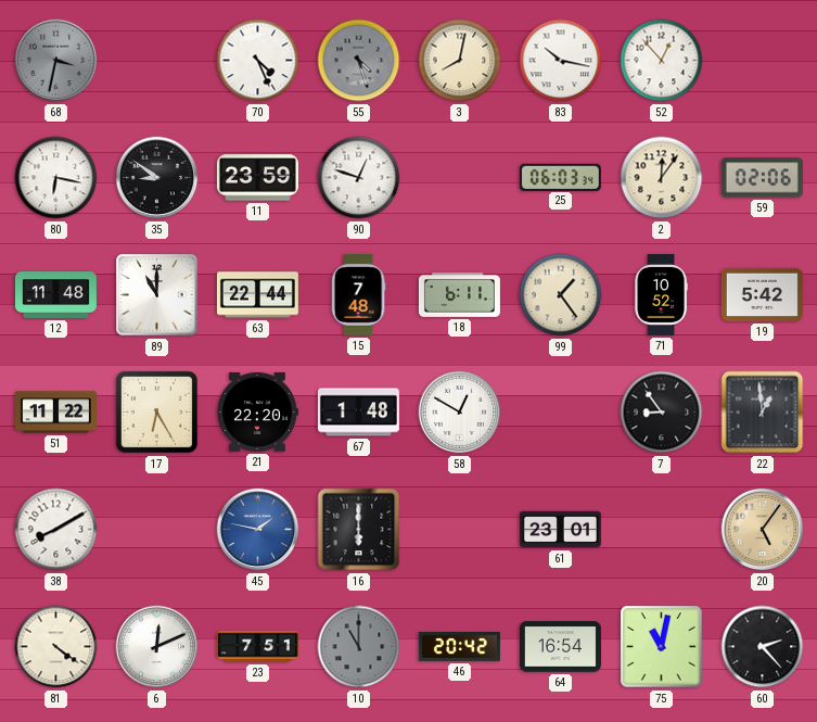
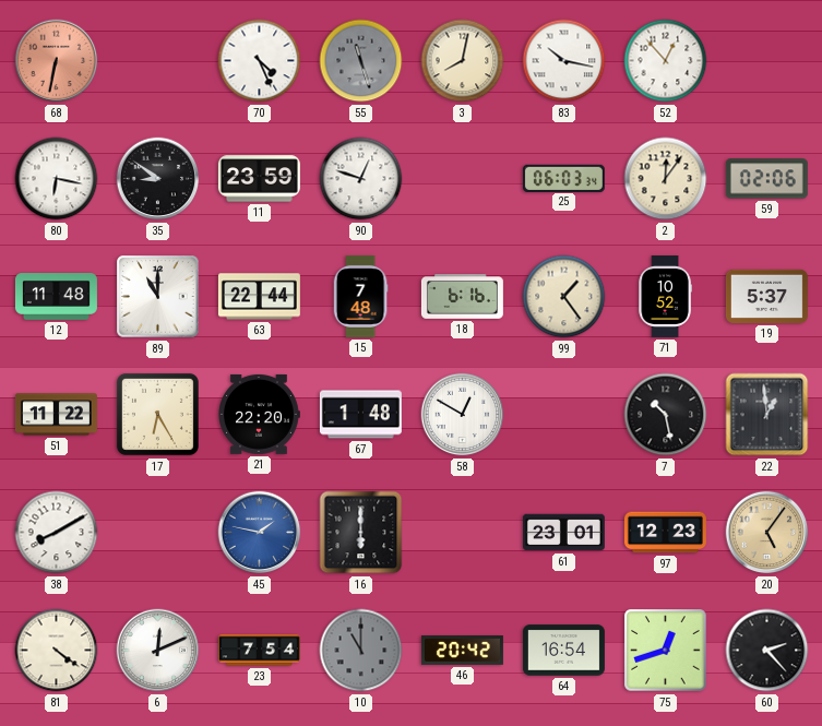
68: 3:32 -> 6:32
68 dial: grey -> salmon
55: 4:27 -> 11:27
18: 6:11 -> 6:16
19: 5:42 -> 5:37
7: 8:54 -> 10:28
97: none -> 12:23
23: 7:51 -> 7:54
75: 11:02 -> 12:42
